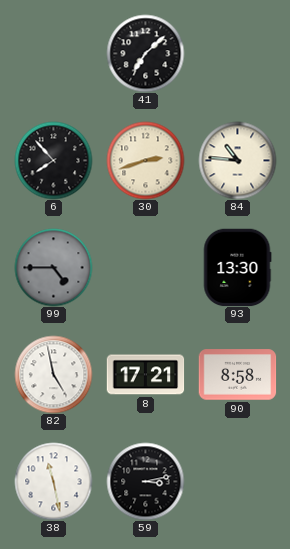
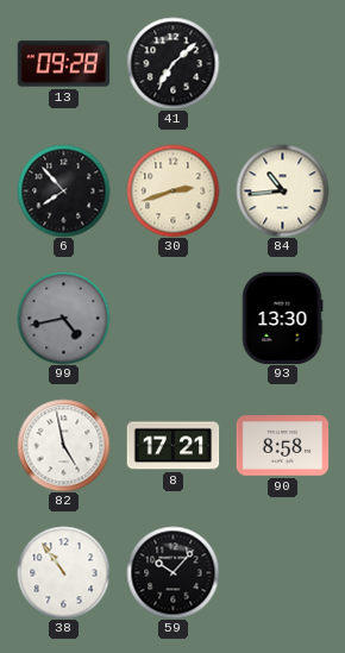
13: none -> 09:28
84: 10:46 -> 10:44
99: 4:45 -> 4:43
38: 11:28 -> 10:54
59: 3:13 -> 10:07
